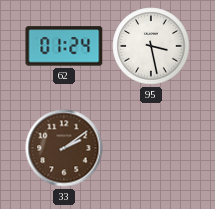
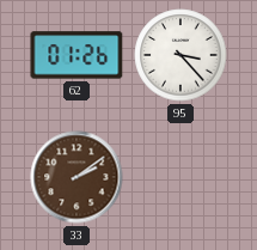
62: 01:24 -> 01:26
95: 3:28 -> 3:23
